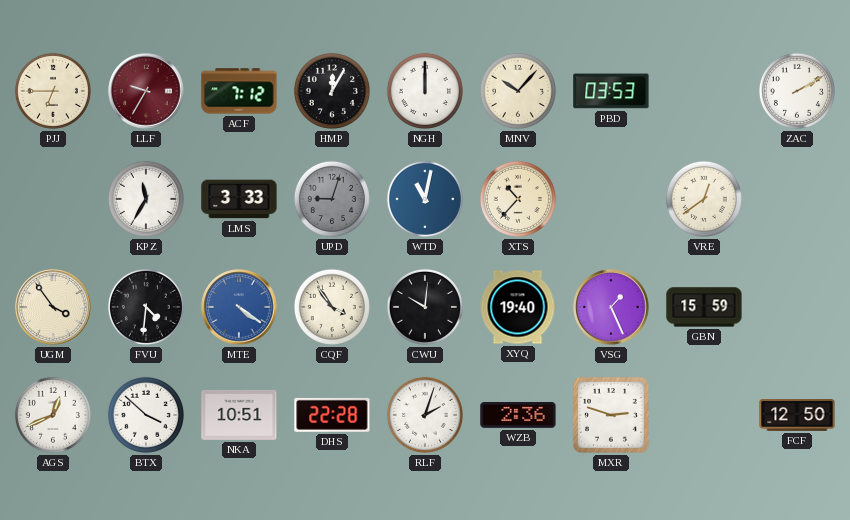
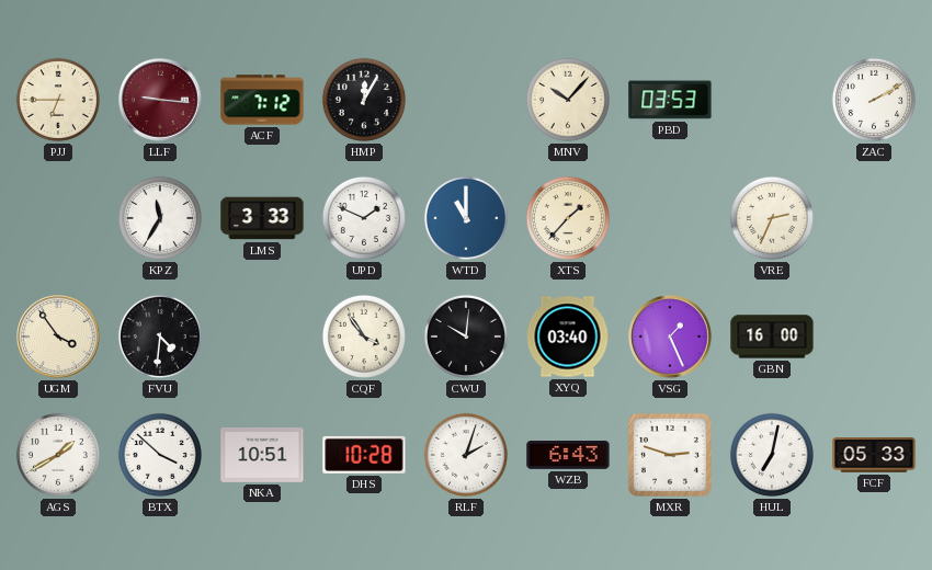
LLF: 9:35 -> 9:16
NGH: 12:00 -> none
UPD: 9:03 -> 1:49
UPD dial: grey -> white
WTD: 11:02 -> 11:00
XTS: 10:37 -> 1:37
VRE: 12:39 -> 2:34
MTE: 4:21 -> none
XYQ: 19:40 -> 03:40
GBN: 15:59 -> 16:00
AGS: 12:41 -> 1:40
DHS: 22:28 -> 10:28
WZB: 2:36 -> 6:43
HUL: none -> 7:02
FCF: 12:50 -> 05:33
